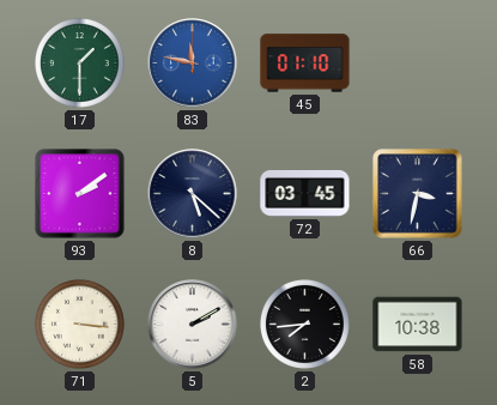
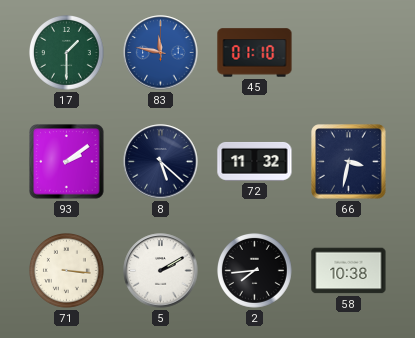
72: 03:45 -> 11:32
